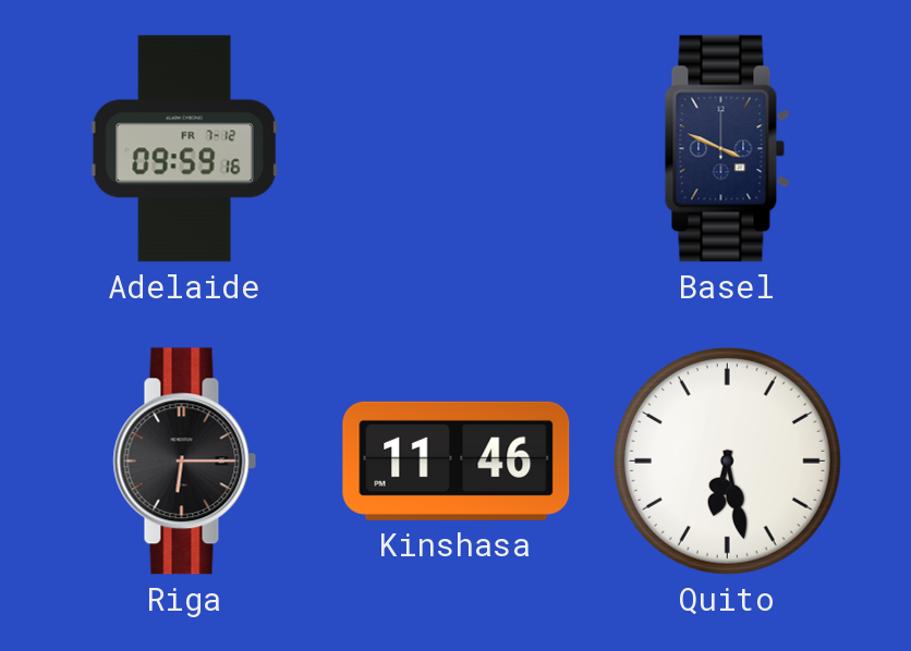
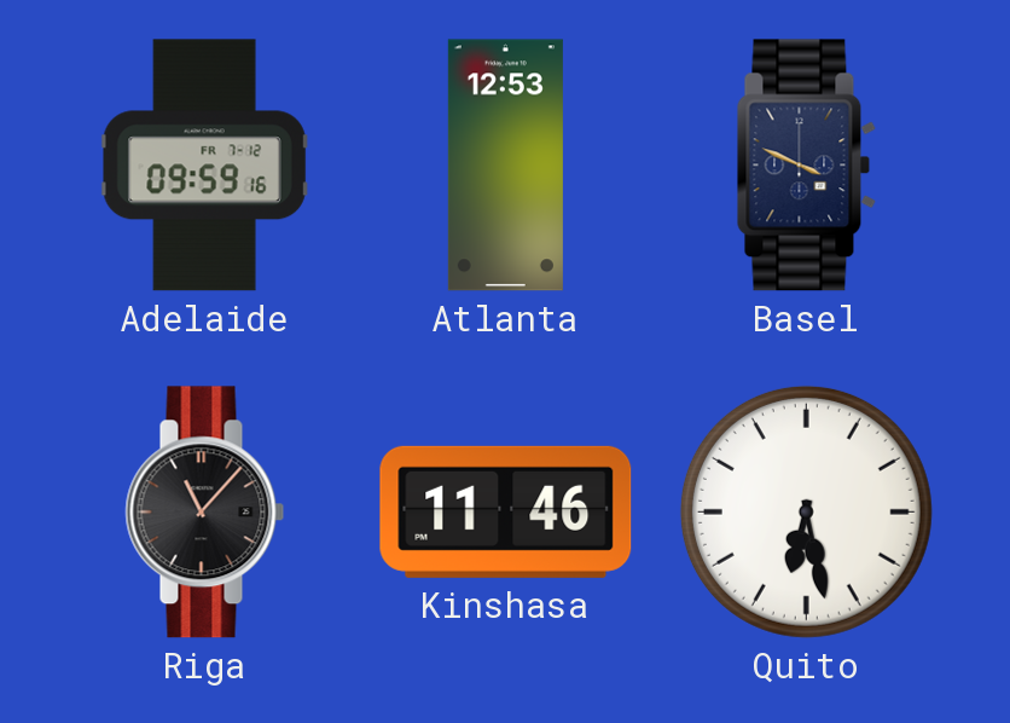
Atlanta: none -> 12:53
Riga: 6:15 -> 11:07
